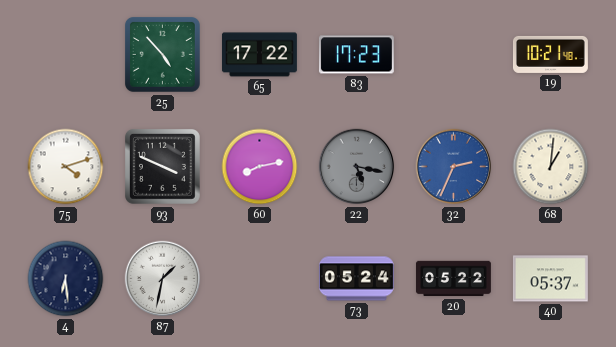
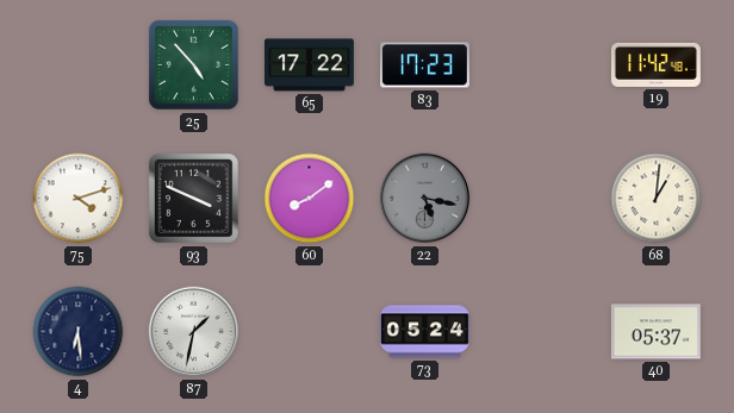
19: 10:21 -> 11:42
60: 8:13 -> 8:09
32: 2:34 -> none
20: 05:22 -> none
